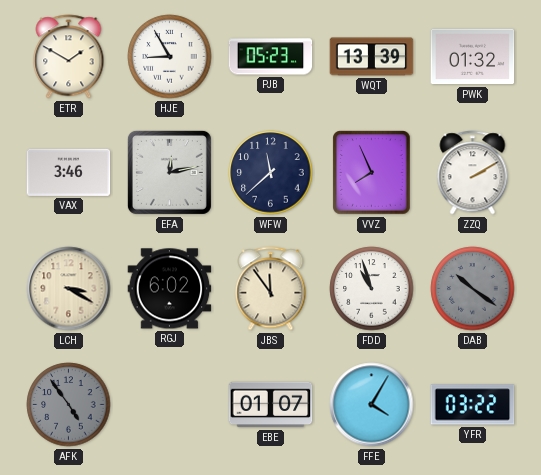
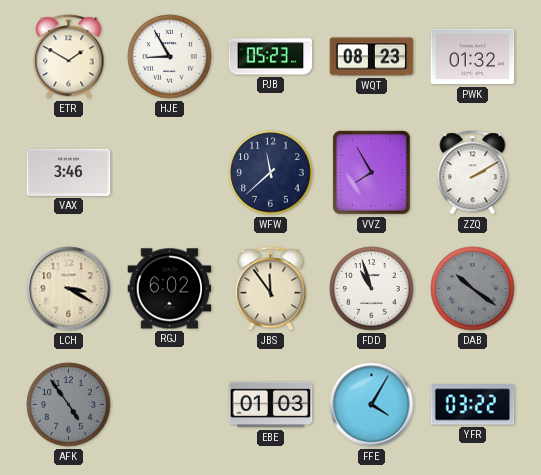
WQT: 13:39 -> 08:23
EFA: 12:13 -> none
VVZ: 7:56 -> 7:55
EBE: 01:07 -> 01:03
